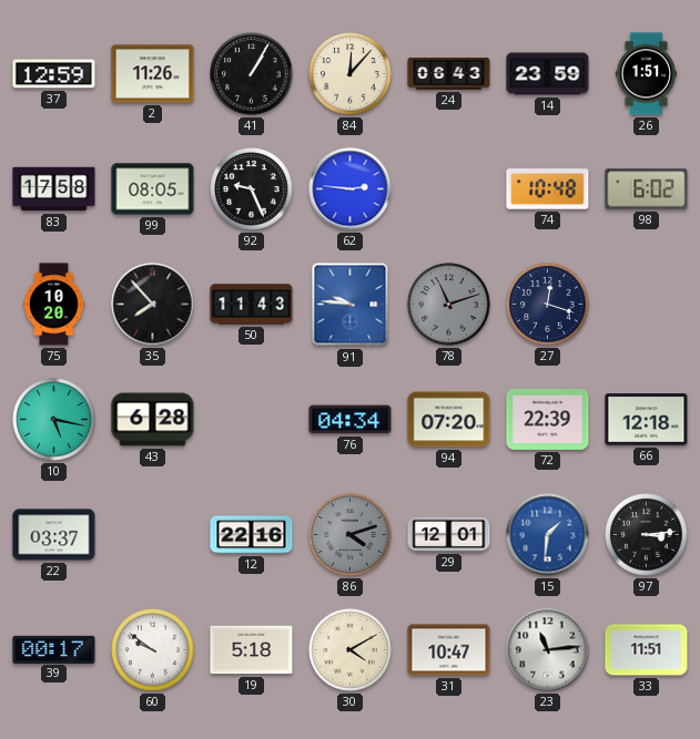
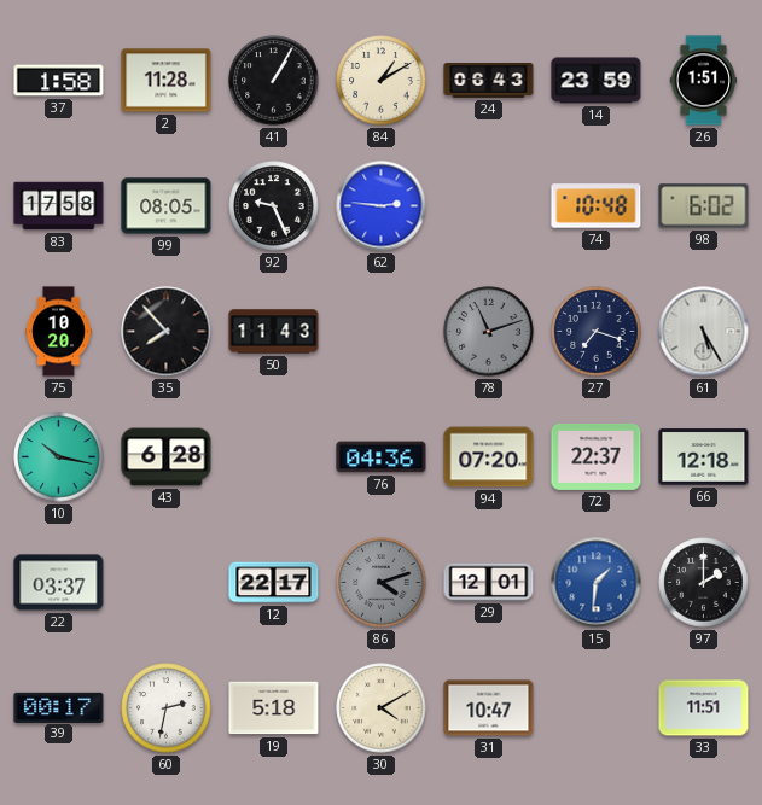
37: 12:59 -> 1:58
2: 11:26 -> 11:28
84: 12:07 -> 1:10
91: 9:46 -> none
27: 12:18 -> 7:18
61: none -> 5:25
10: 5:17 -> 10:17
76: 04:34 -> 04:36
72: 22:39 -> 22:37
12: 22:16 -> 22:17
97: 3:14 -> 2:00
60: 9:51 -> 2:32
23: 11:14 -> none
